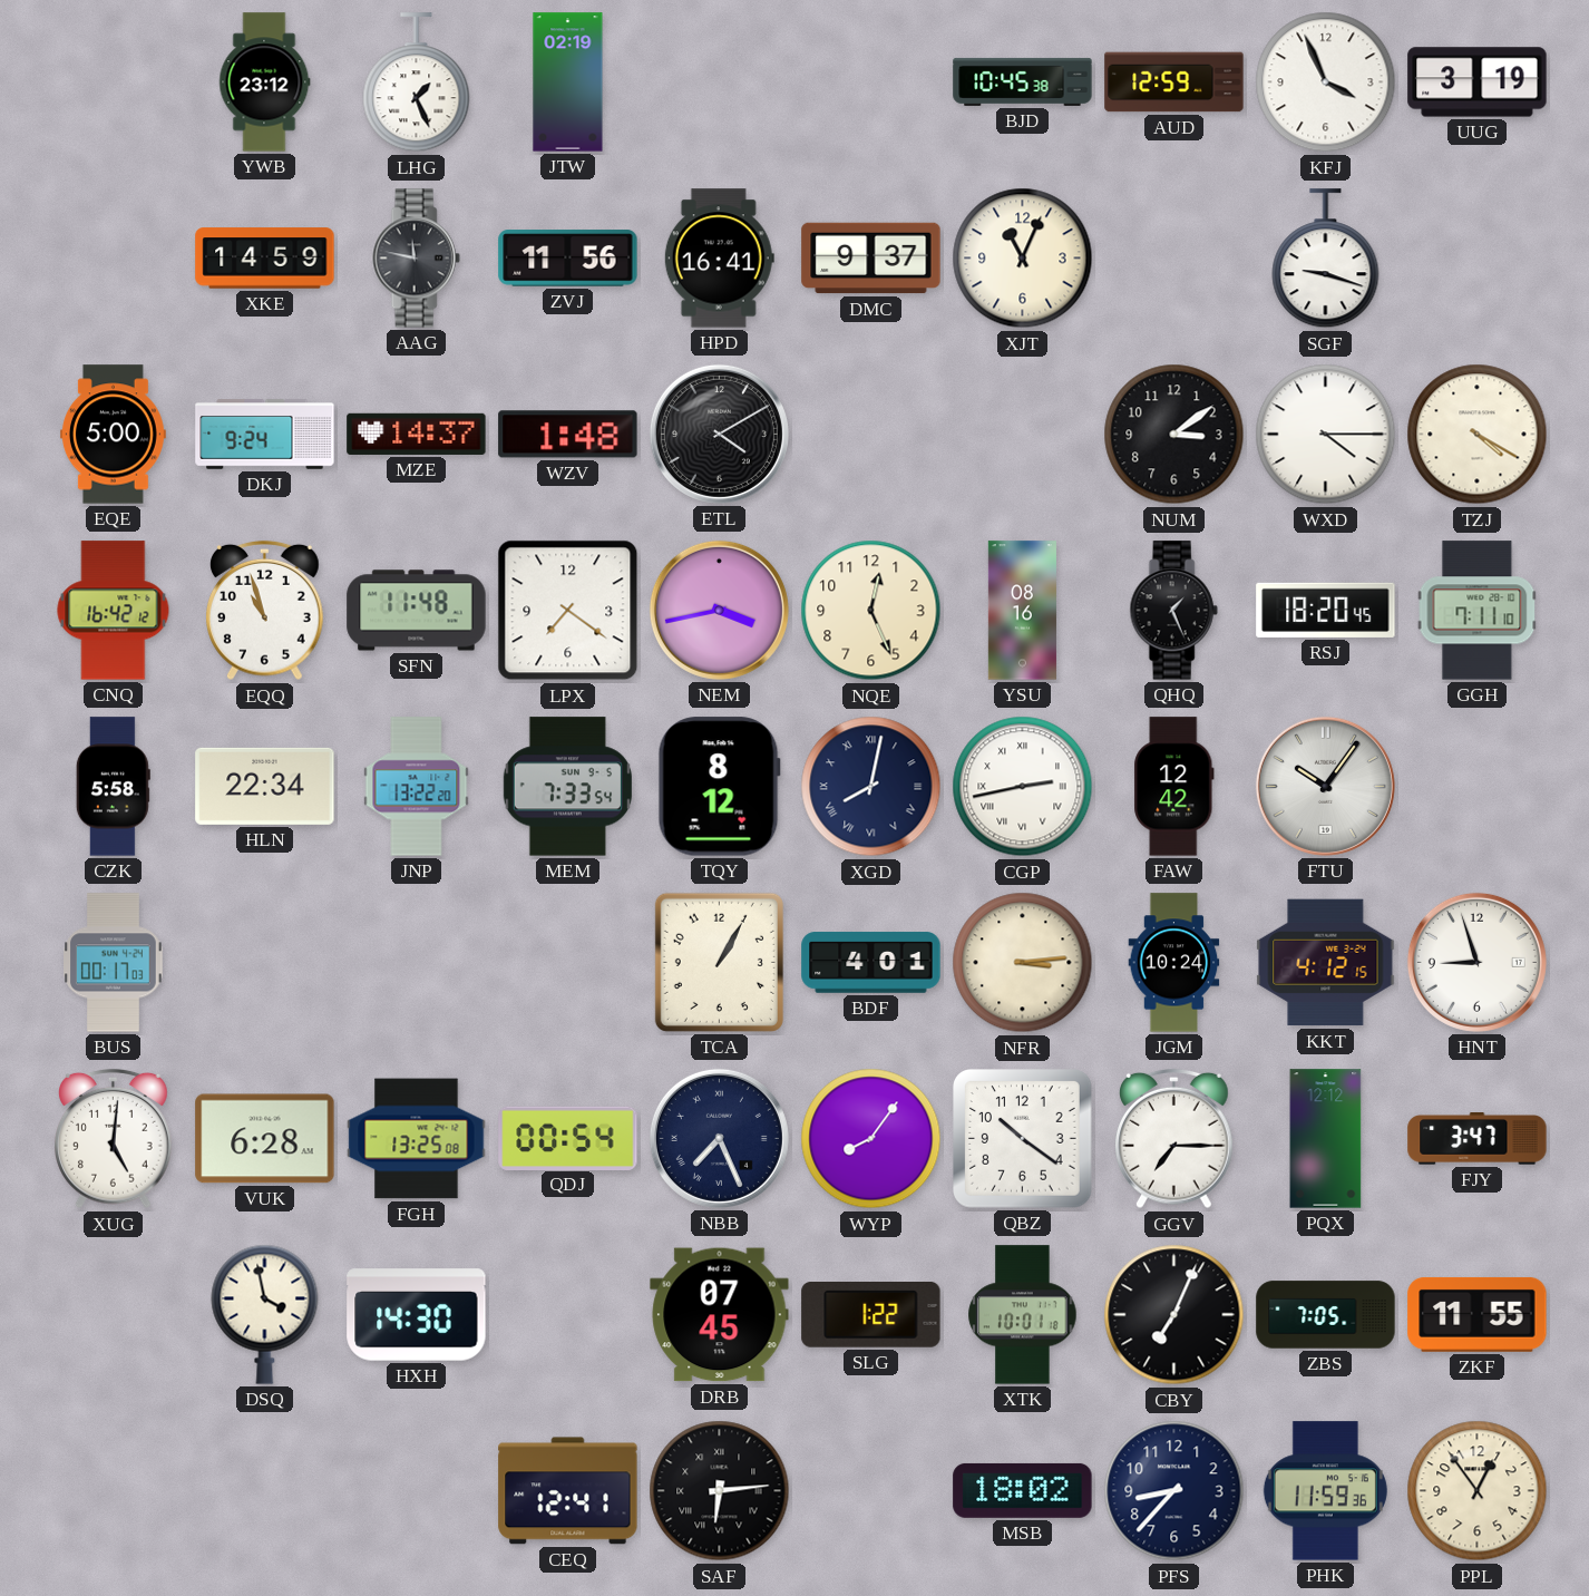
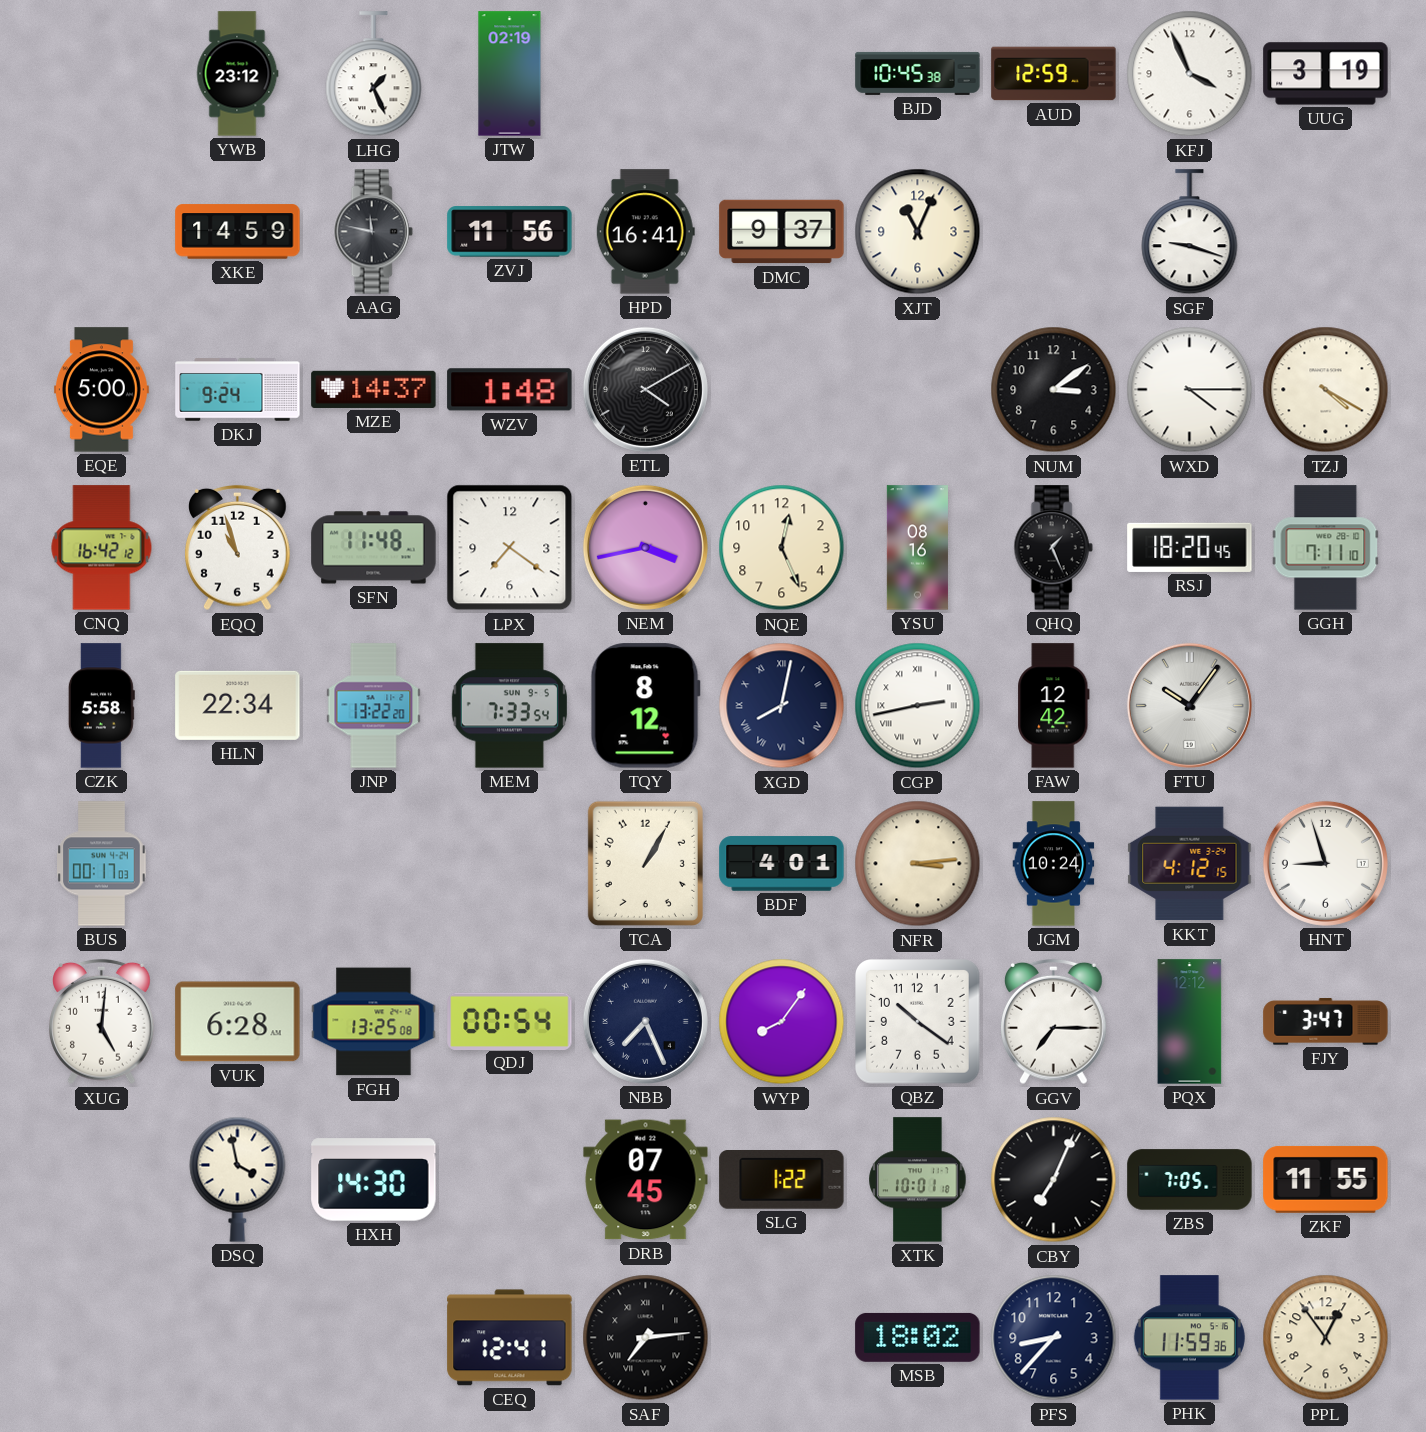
SAF: 6:14 -> 7:14
